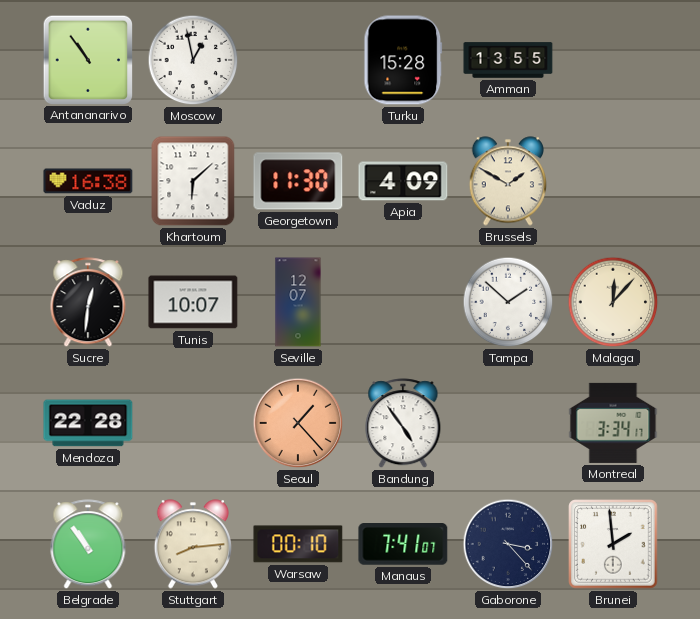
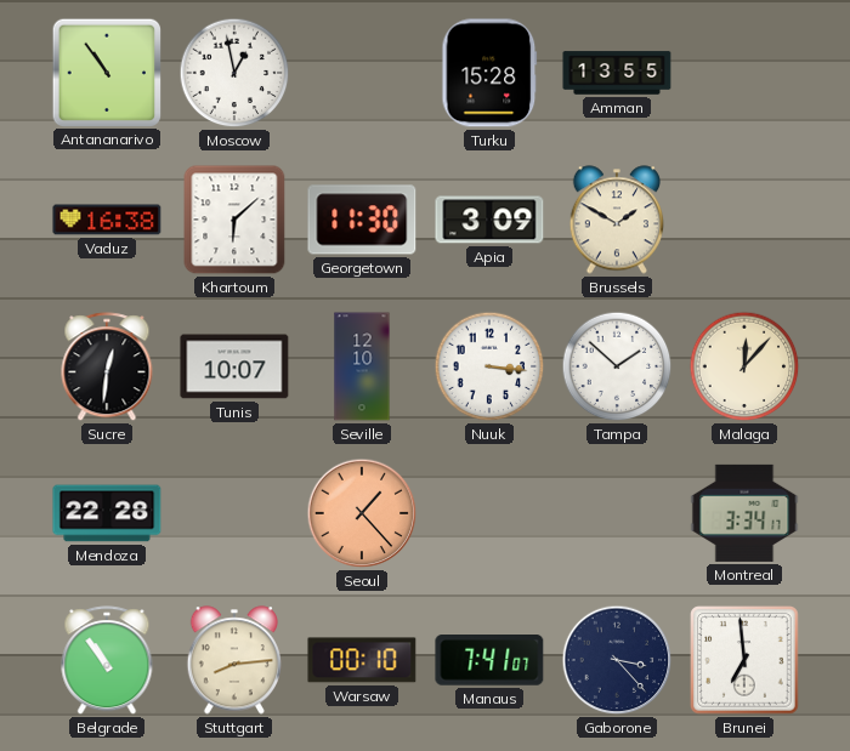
Apia: 4:09 -> 3:09
Seville: 12:07 -> 12:10
Nuuk: none -> 3:16
Bandung: 4:54 -> none
Brunei: 1:59 -> 6:59
